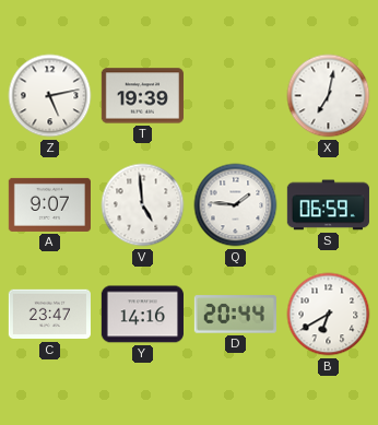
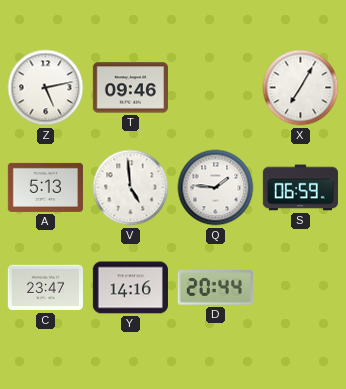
T: 19:39 -> 09:46
X: 7:02 -> 7:05
A: 9:07 -> 5:13
B: 6:40 -> none
